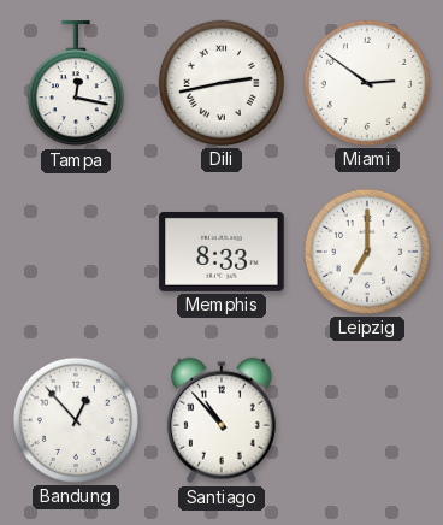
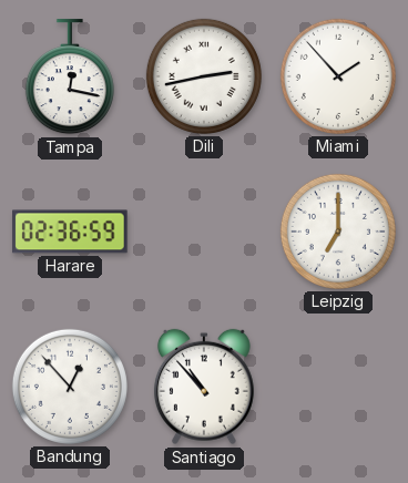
Miami: 2:51 -> 1:53
Harare: none -> 02:36
Memphis: 8:33 -> none
